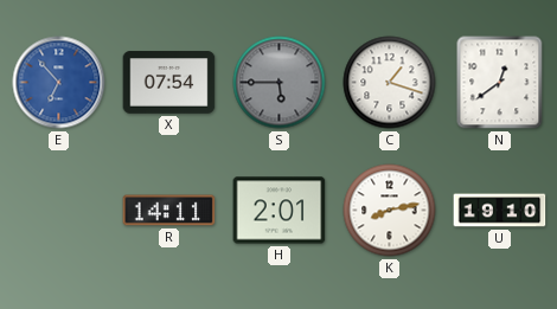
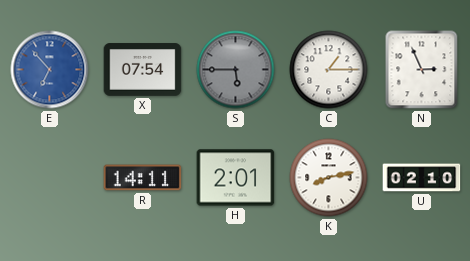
C: 1:18 -> 1:15
N: 12:39 -> 2:56
U: 19:10 -> 02:10
